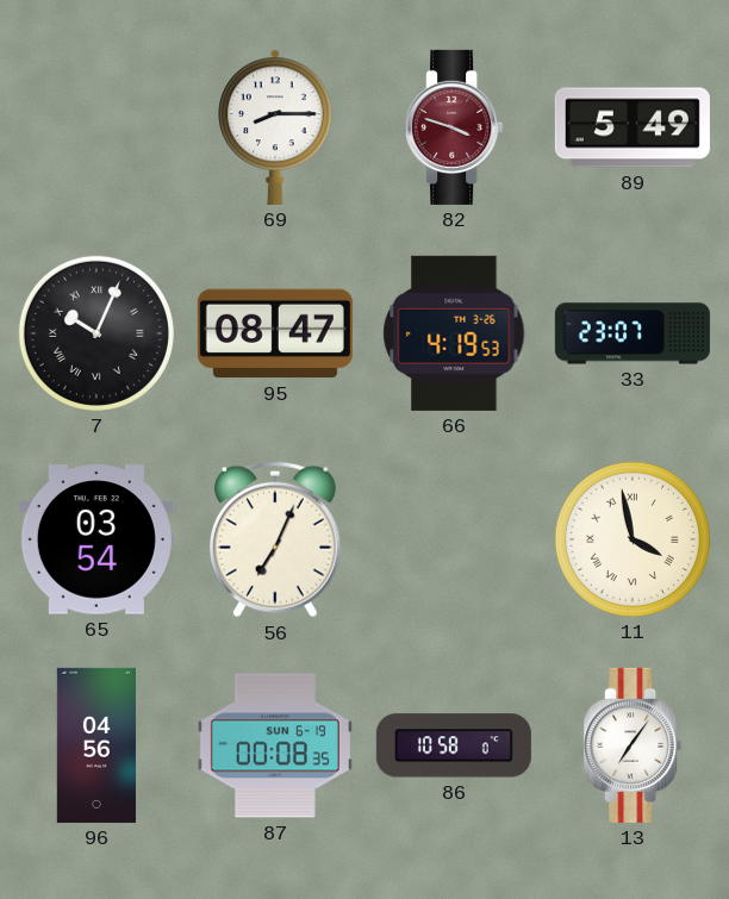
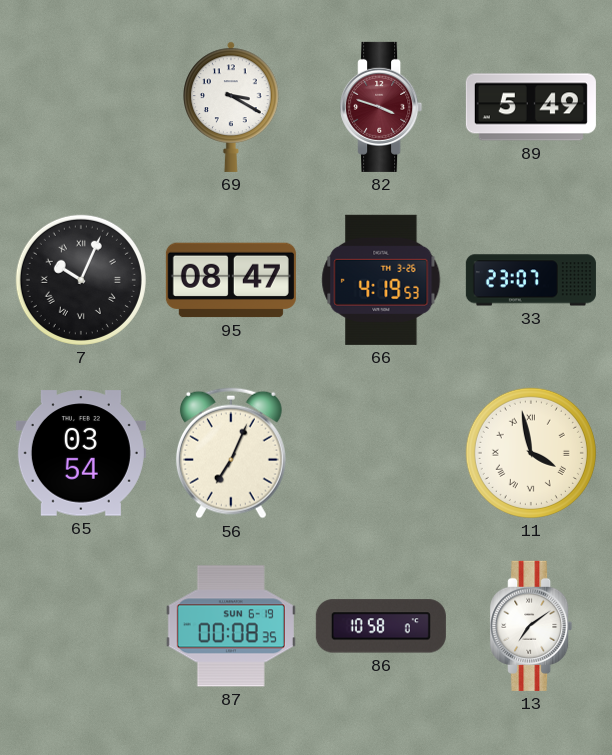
69: 8:15 -> 3:20
96: 04:56 -> none
13: 7:06 -> 7:09
